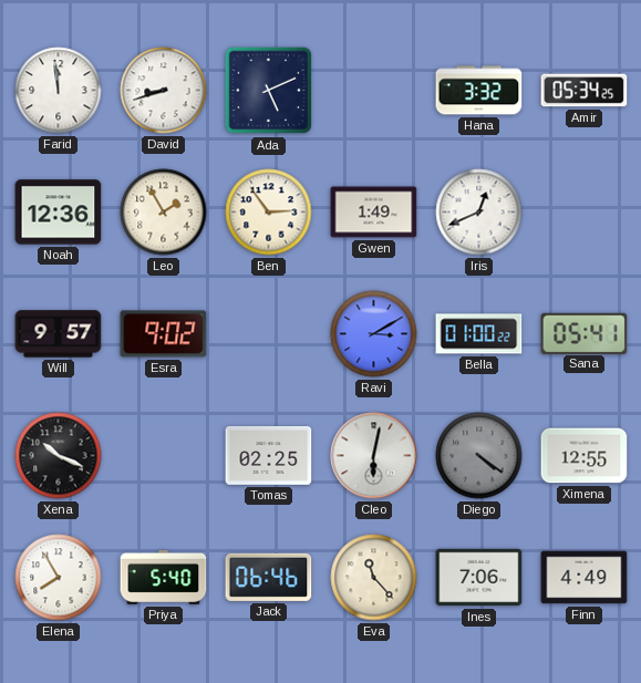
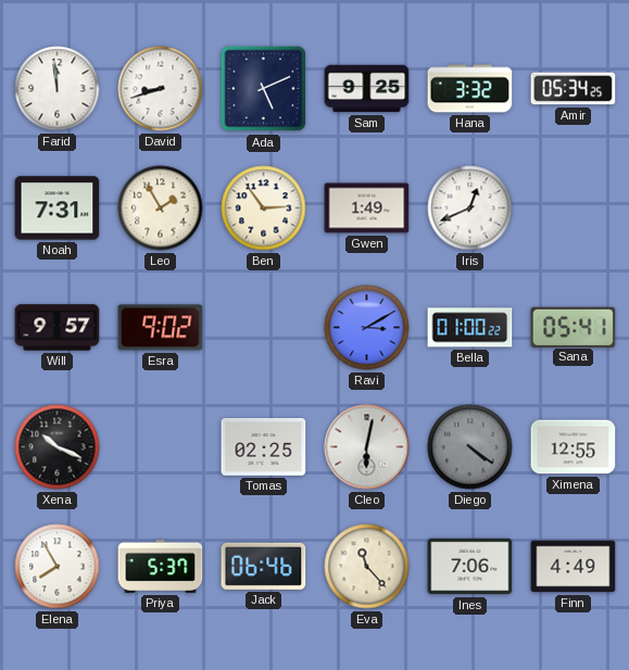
Sam: none -> 9:25
Noah: 12:36 -> 7:31
Priya: 5:40 -> 5:37
